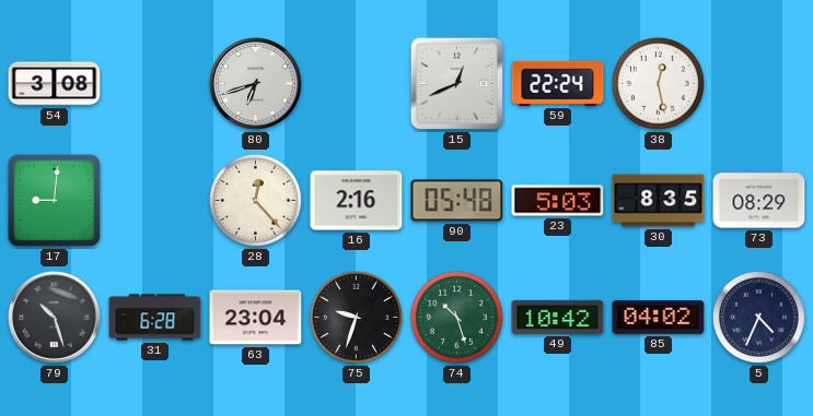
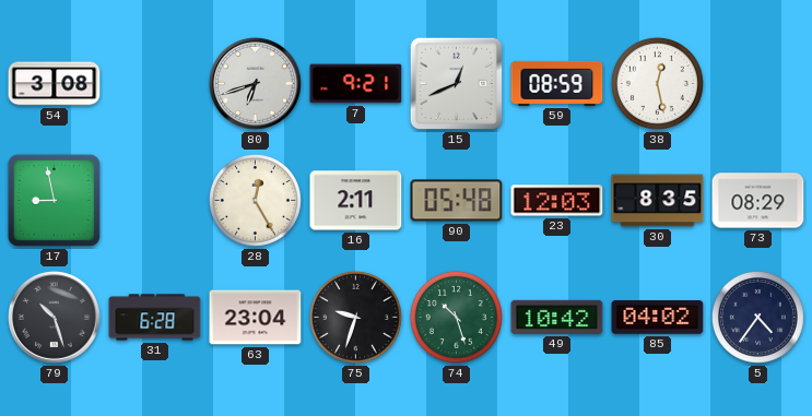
7: none -> 9:21
59: 22:24 -> 08:59
17: 9:01 -> 8:58
28: 12:23 -> 12:25
16: 2:16 -> 2:11
23: 5:03 -> 12:03
5: 4:34 -> 4:36
